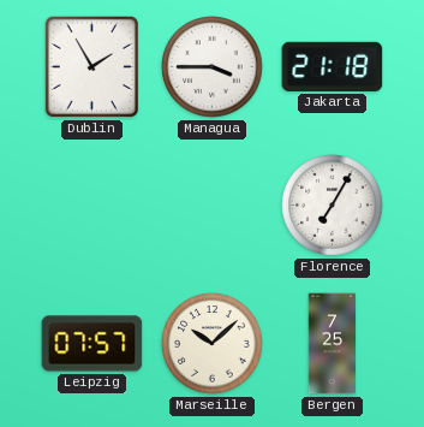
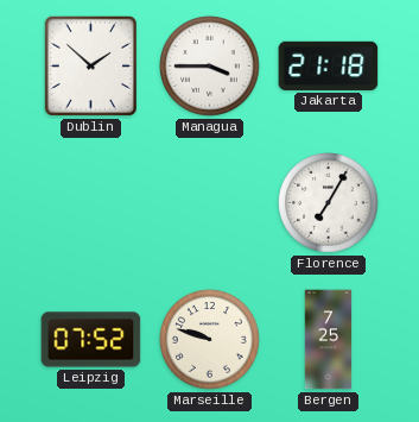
Dublin: 1:55 -> 1:52
Leipzig: 07:57 -> 07:52
Marseille: 10:08 -> 9:48
